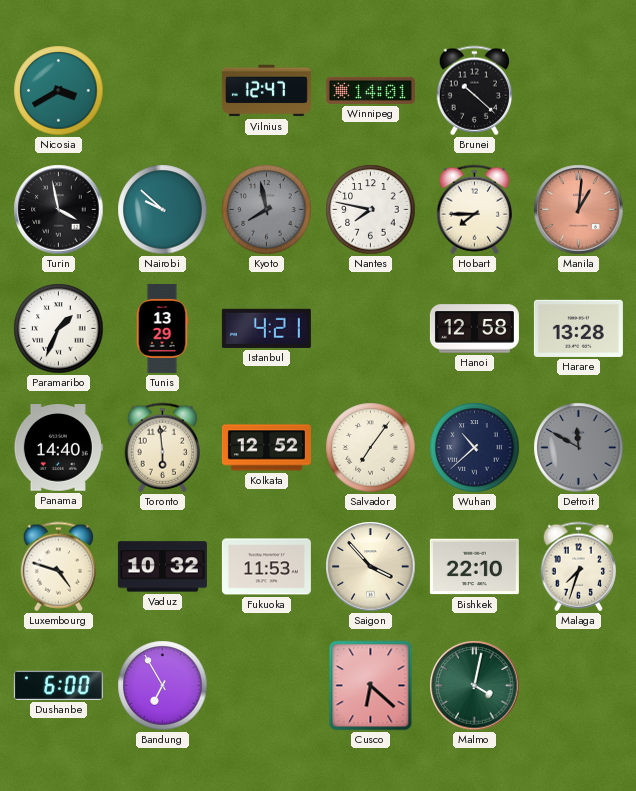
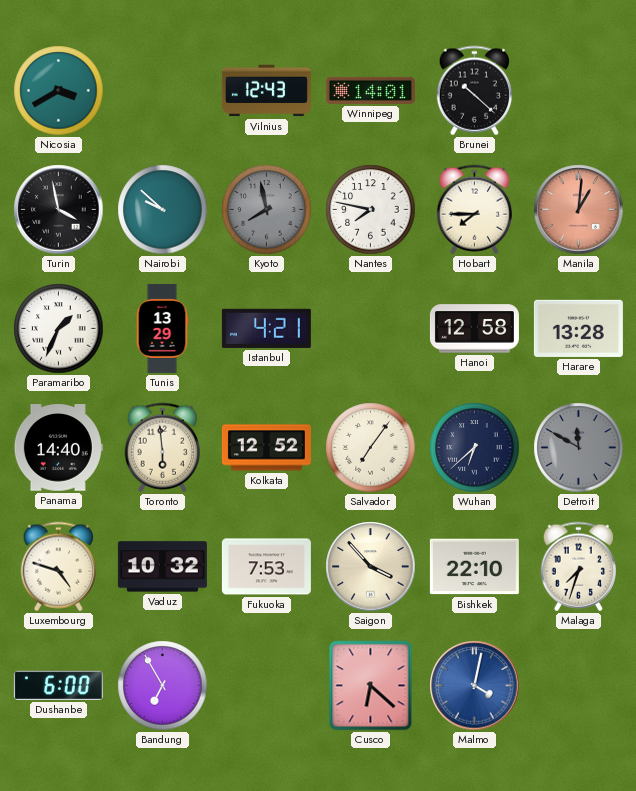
Vilnius: 12:47 -> 12:43
Wuhan: 10:38 -> 6:38
Fukuoka: 11:53 -> 7:53
Malmo dial: green -> blue
